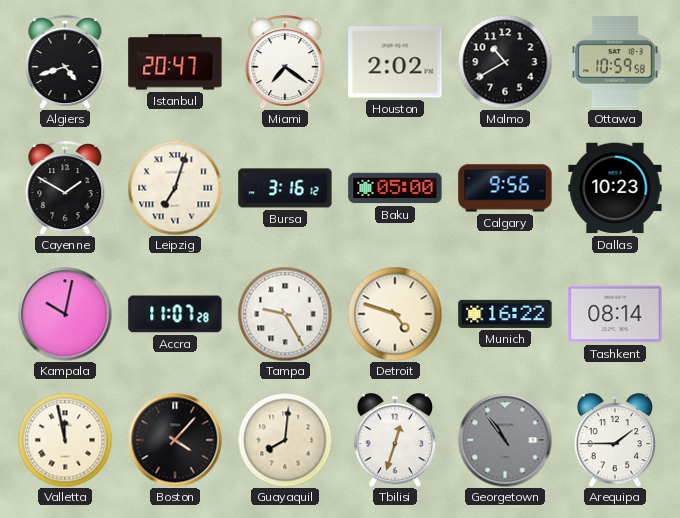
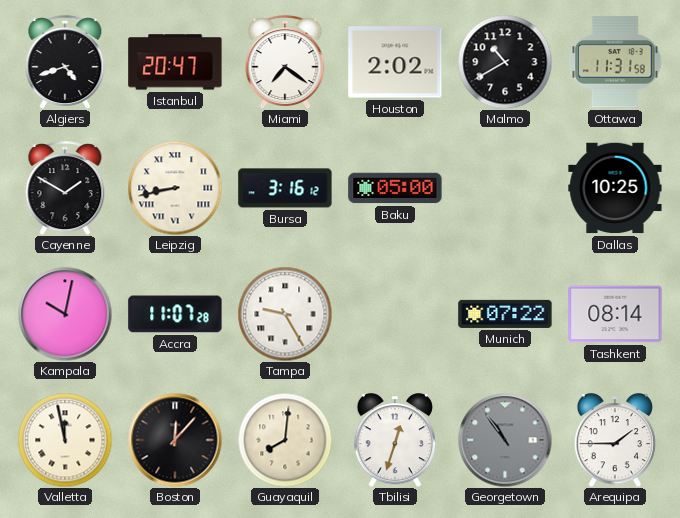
Ottawa: 10:59 -> 11:31
Leipzig: 7:03 -> 8:43
Calgary: 9:56 -> none
Dallas: 10:23 -> 10:25
Detroit: 4:48 -> none
Munich: 16:22 -> 07:22
Boston: 4:07 -> 12:07
